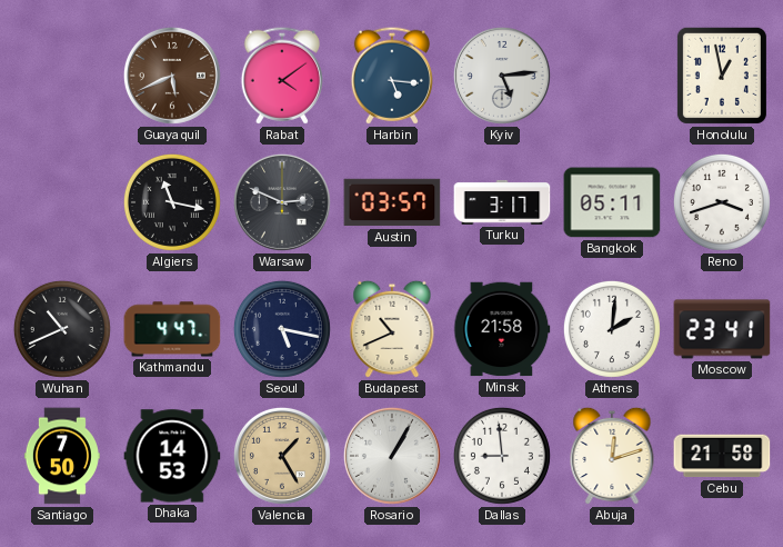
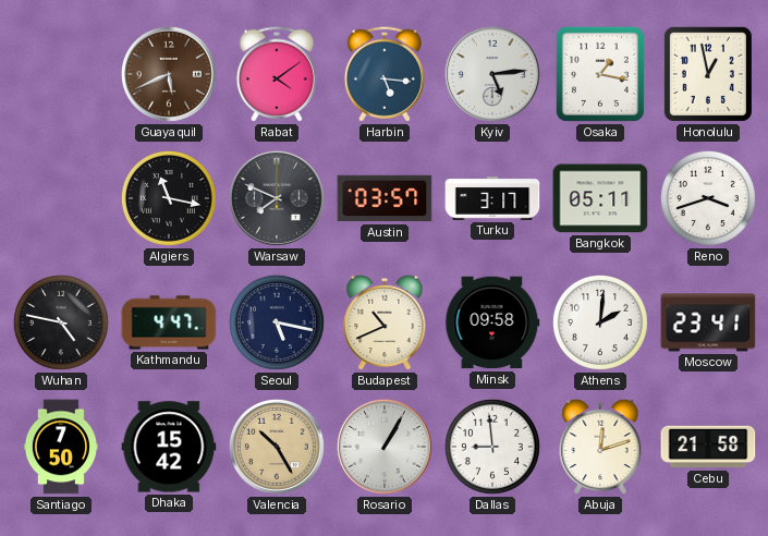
Osaka: none -> 1:17
Warsaw: 2:49 -> 7:49
Wuhan: 10:41 -> 4:47
Minsk: 21:58 -> 09:58
Dhaka: 14:53 -> 15:42
Valencia: 1:25 -> 10:25
